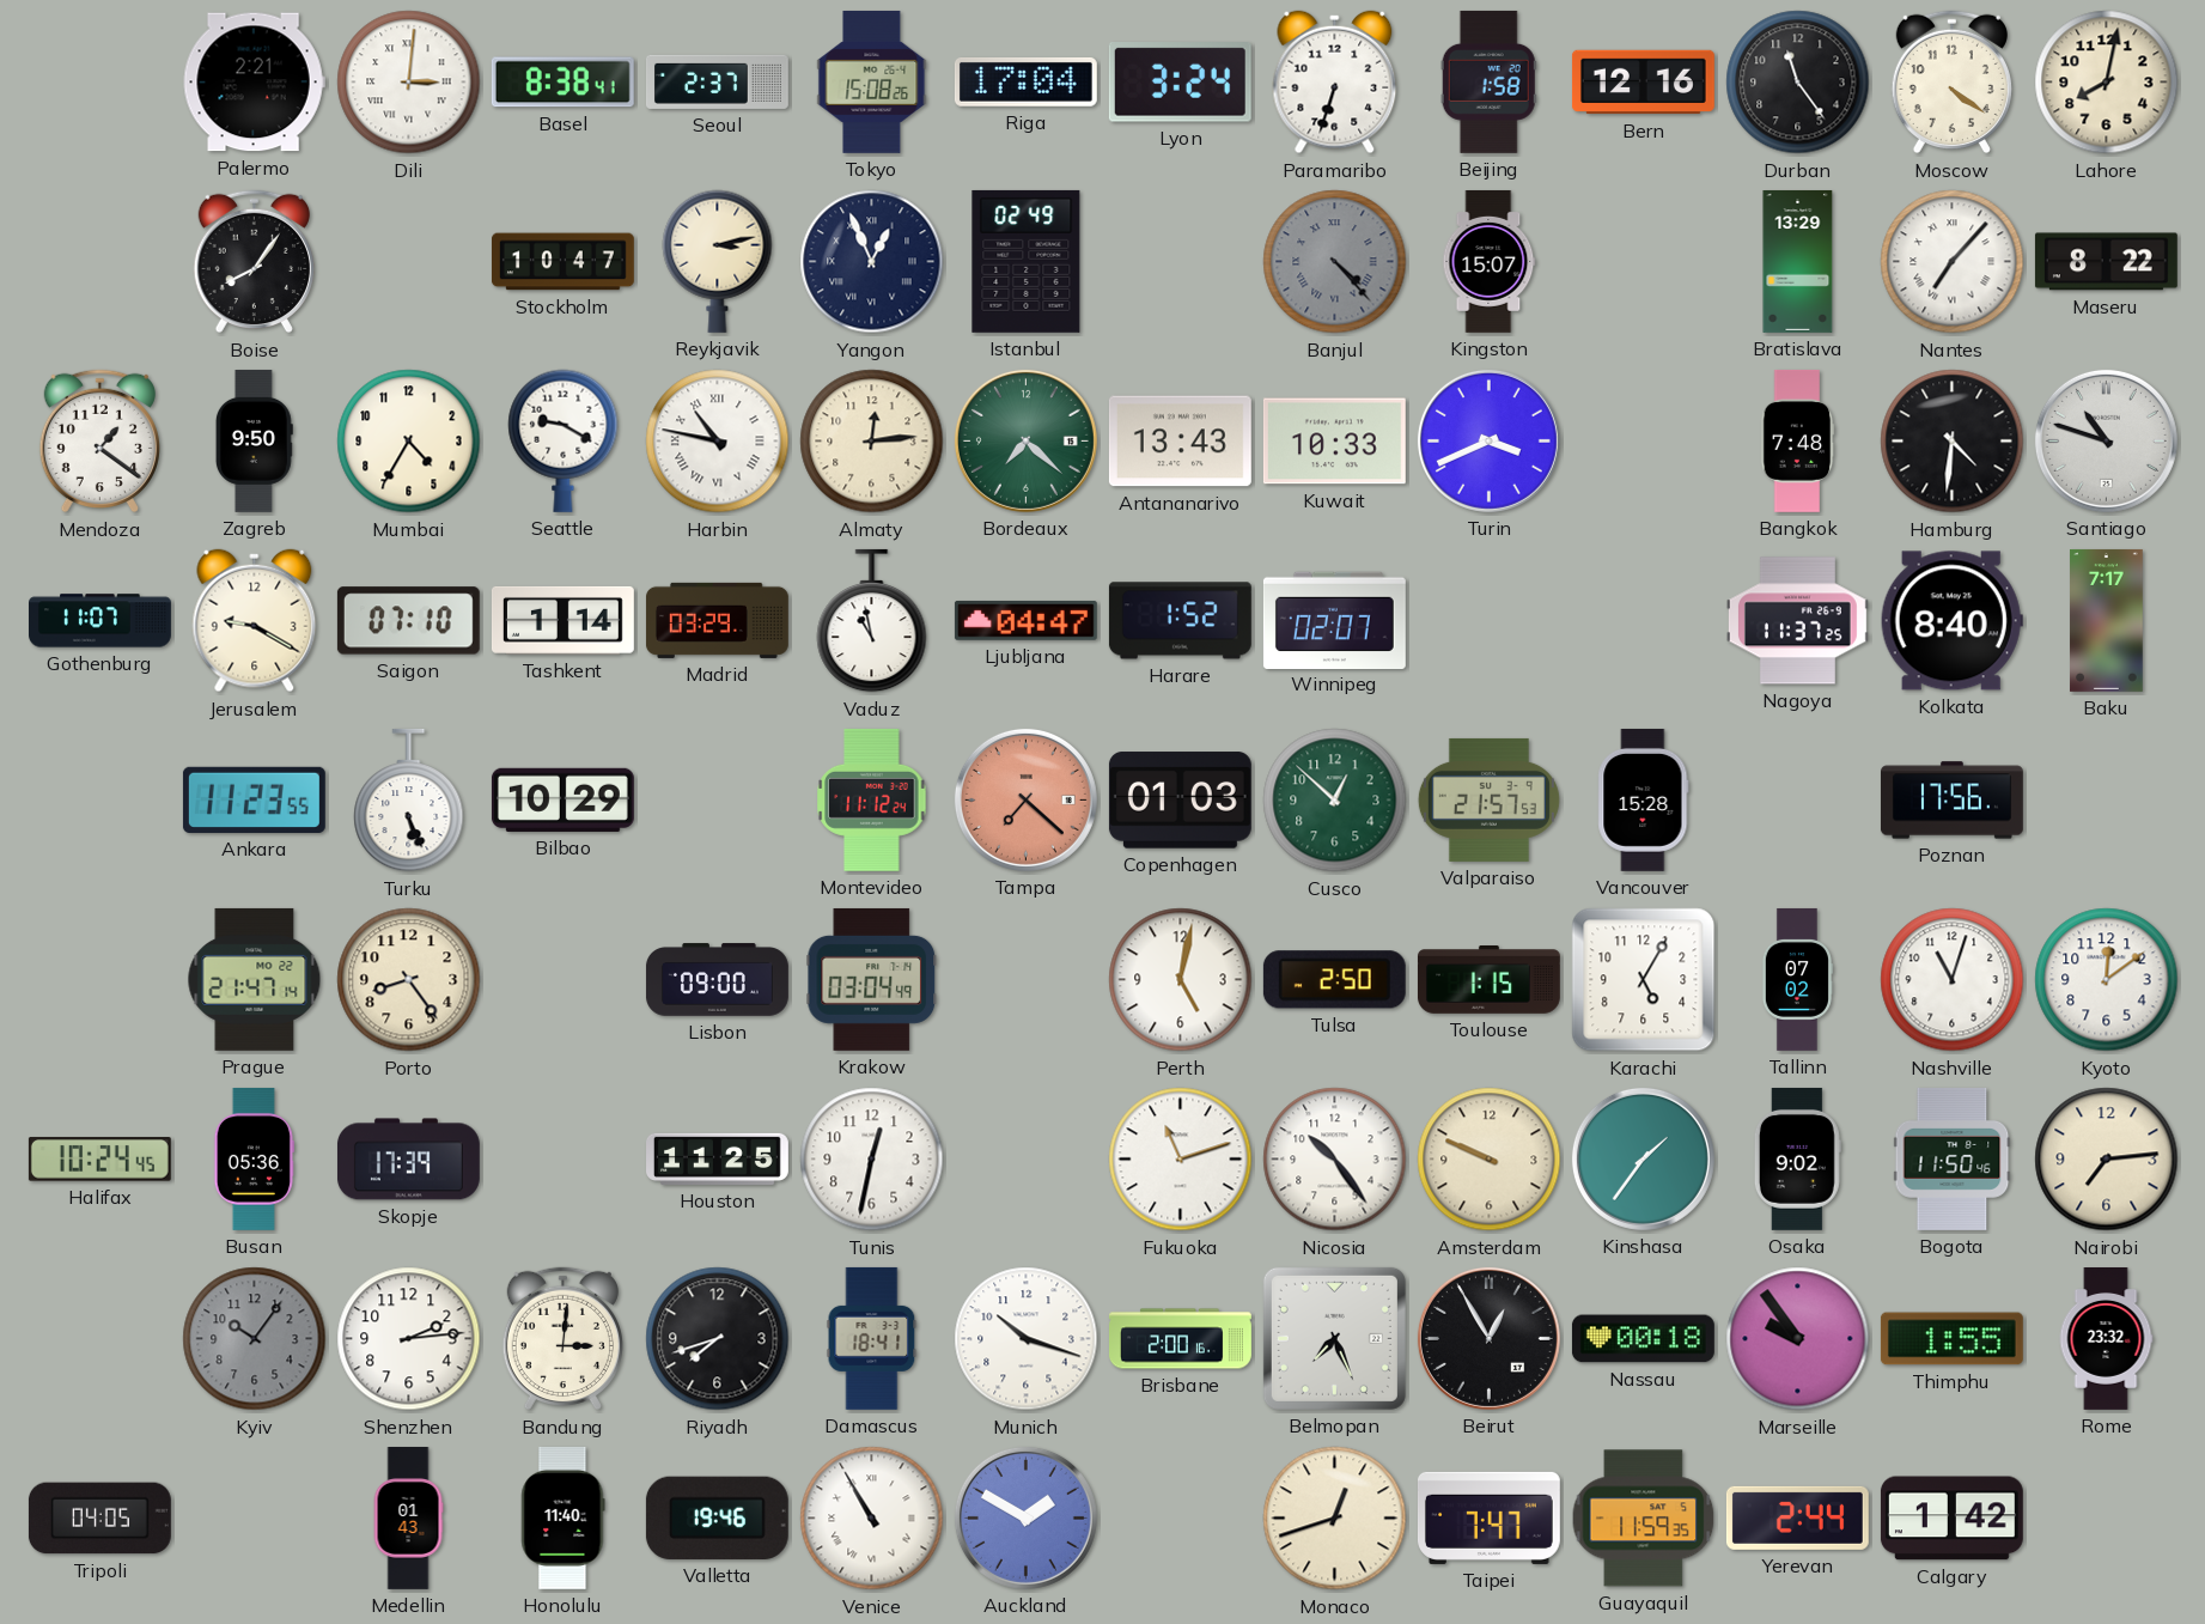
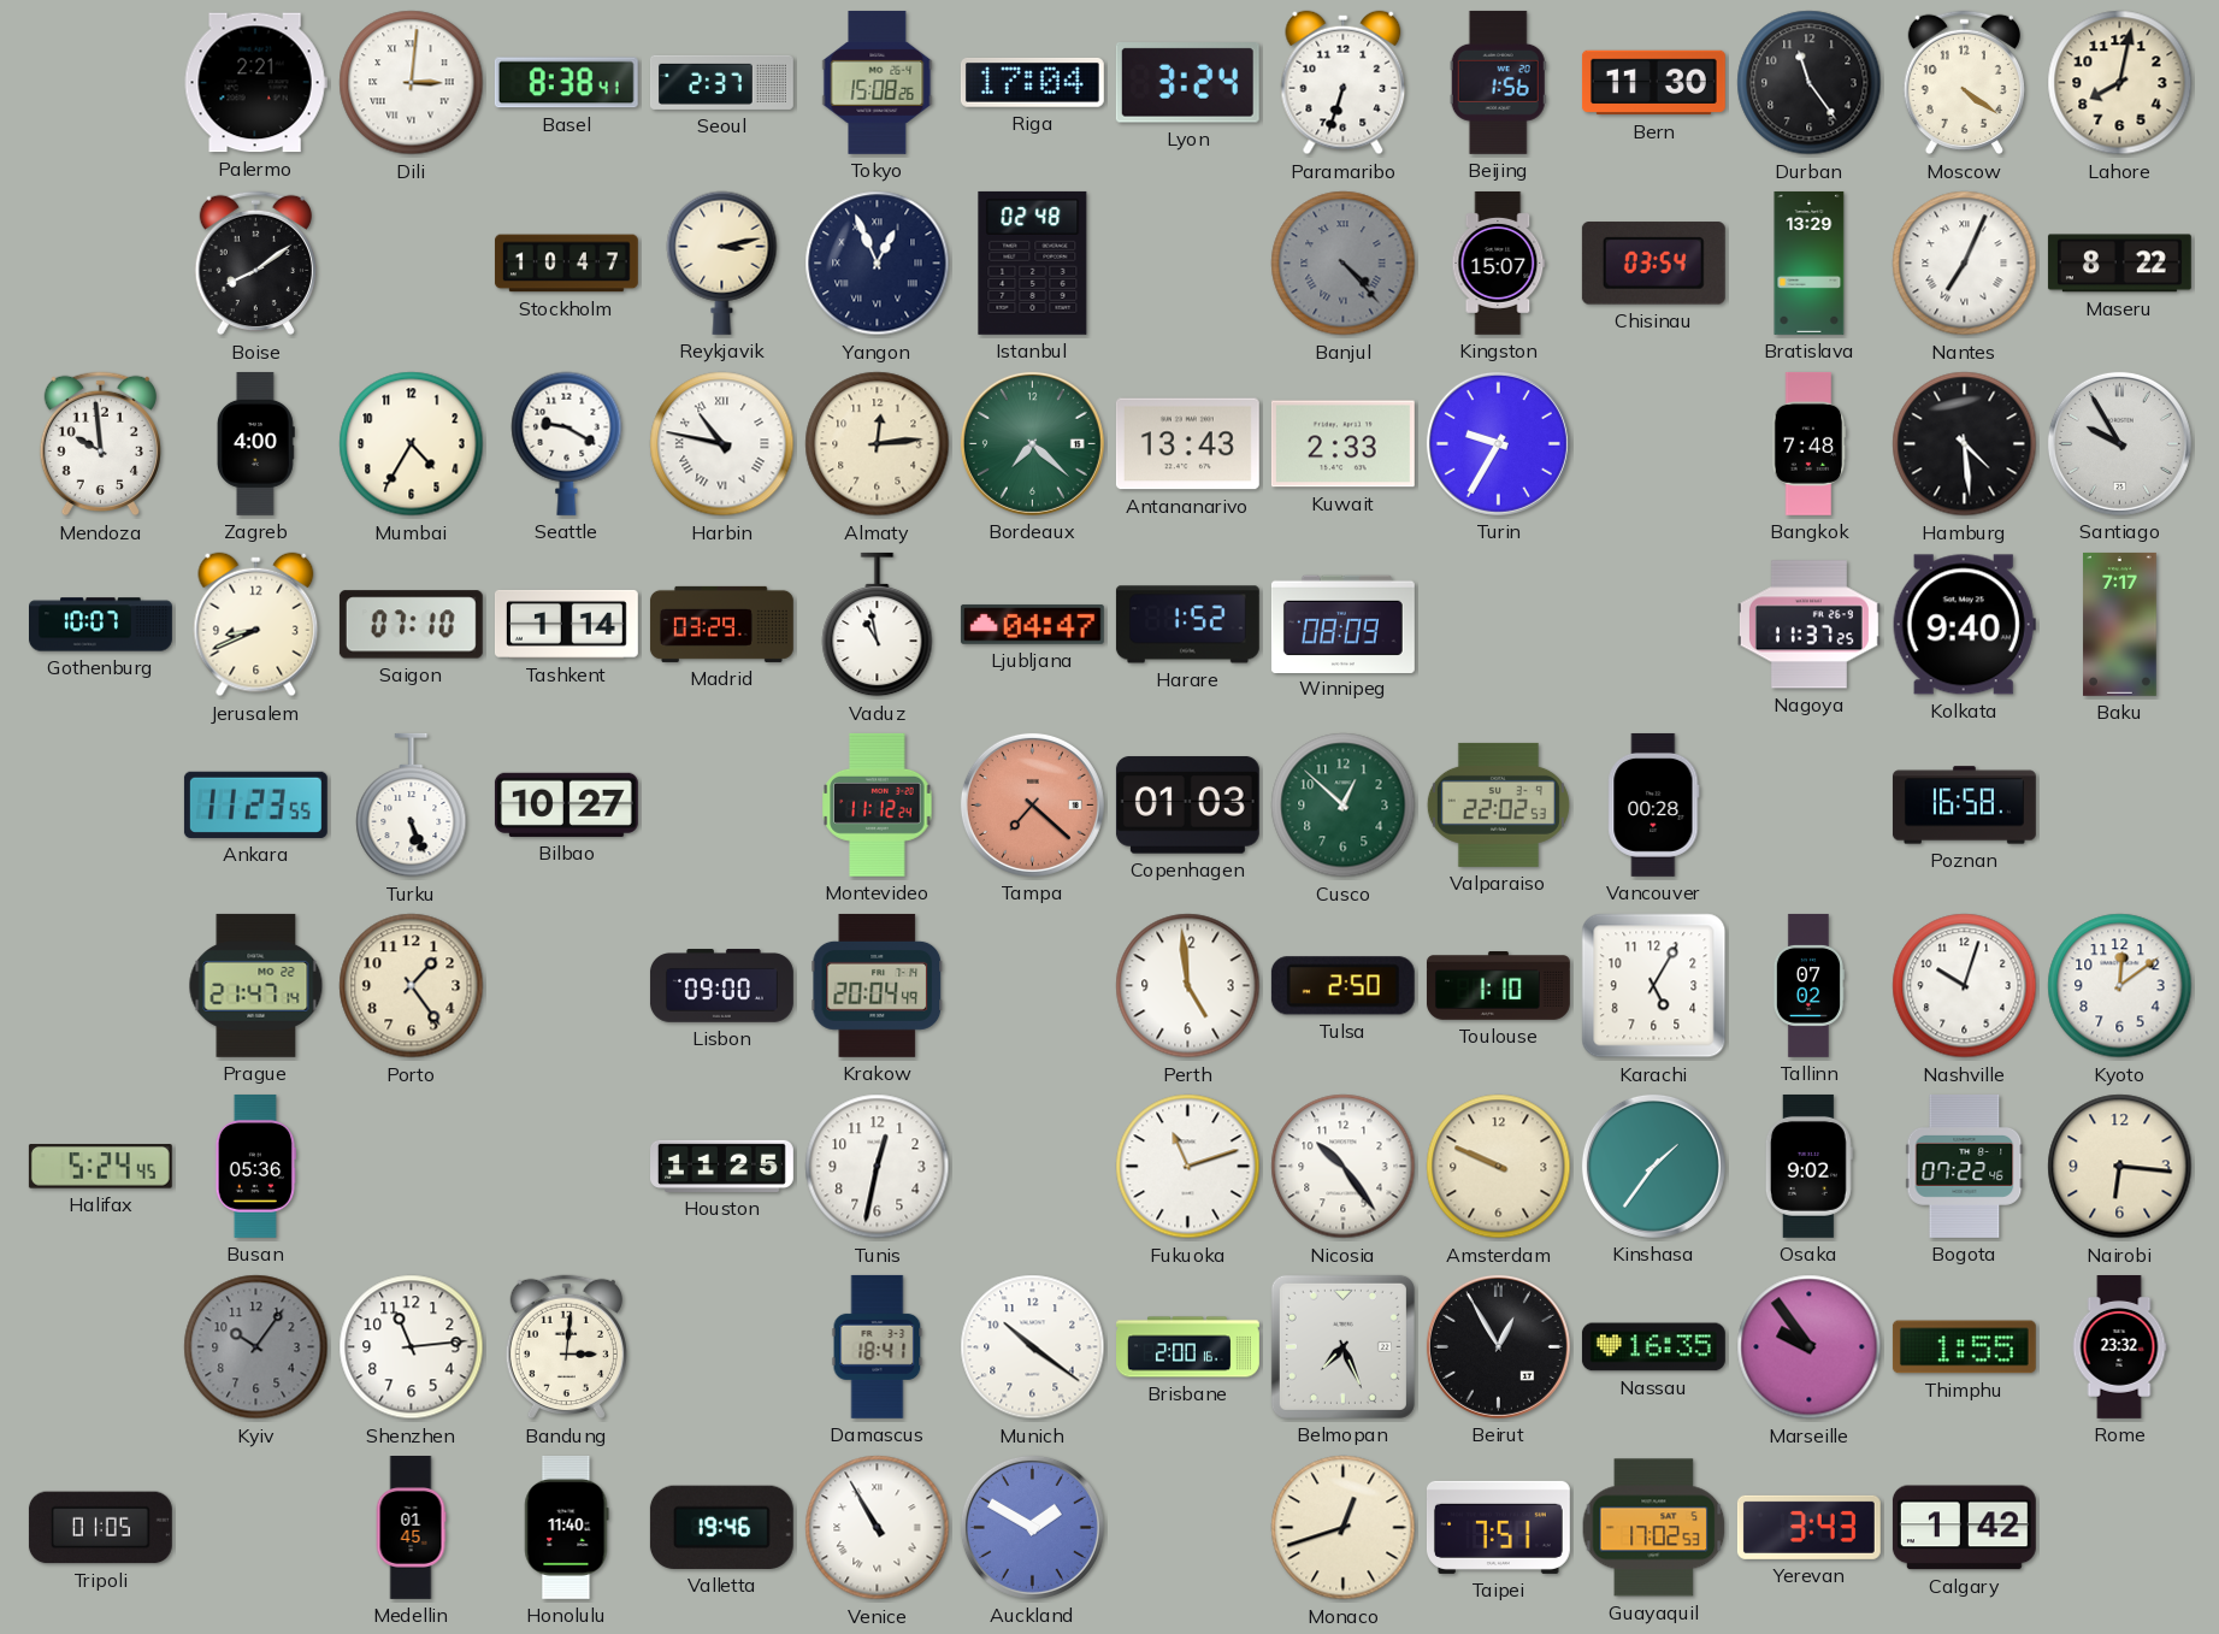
Beijing: 1:58 -> 1:56
Bern: 12:16 -> 11:30
Boise: 8:06 -> 8:09
Istanbul: 02:49 -> 02:48
Chisinau: none -> 03:54
Nantes: 7:07 -> 7:04
Mendoza: 1:21 -> 9:59
Zagreb: 9:50 -> 4:00
Kuwait: 10:33 -> 2:33
Turin: 3:41 -> 9:35
Hamburg: 4:31 -> 4:29
Santiago: 10:48 -> 9:55
Gothenburg: 11:07 -> 10:07
Jerusalem: 9:20 -> 8:41
Winnipeg: 02:07 -> 08:09
Kolkata: 8:40 -> 9:40
Bilbao: 10:29 -> 10:27
Valparaiso: 21:57 -> 22:02
Vancouver: 15:28 -> 00:28
Poznan: 17:56 -> 16:58
Porto: 8:24 -> 1:24
Krakow: 03:04 -> 20:04
Perth: 5:02 -> 4:59
Toulouse: 1:15 -> 1:10
Nashville: 11:03 -> 10:03
Halifax: 10:24 -> 5:24
Skopje: 17:39 -> none
Bogota: 11:50 -> 07:22
Nairobi: 7:14 -> 6:16
Shenzhen: 2:14 -> 11:14
Riyadh: 7:42 -> none
Munich: 10:18 -> 10:21
Nassau: 00:18 -> 16:35
Tripoli: 04:05 -> 01:05
Medellin: 01:43 -> 01:45
Taipei: 7:47 -> 7:51
Guayaquil: 11:59 -> 17:02
Yerevan: 2:44 -> 3:43
